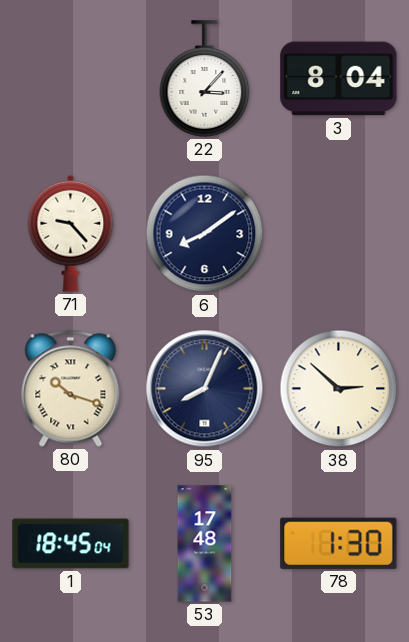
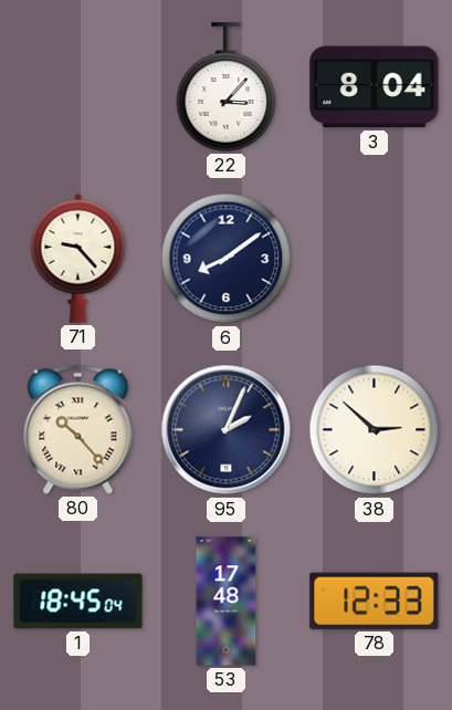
80: 10:18 -> 10:23
95: 8:04 -> 2:04
78: 1:30 -> 12:33
